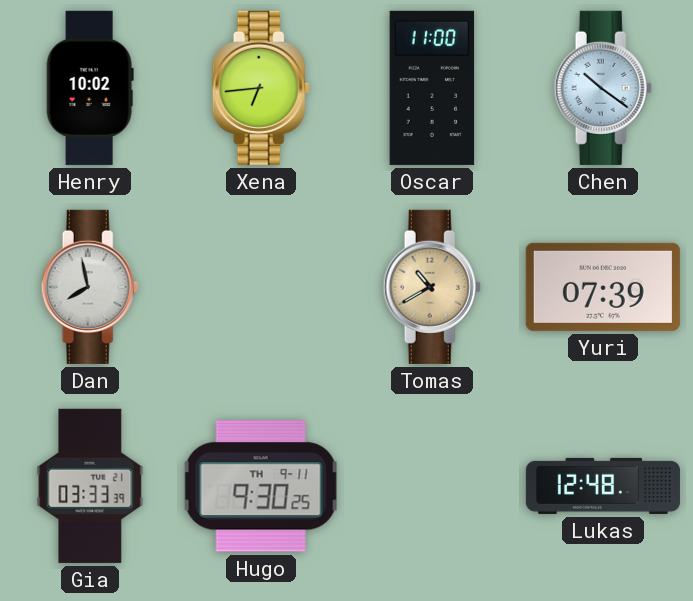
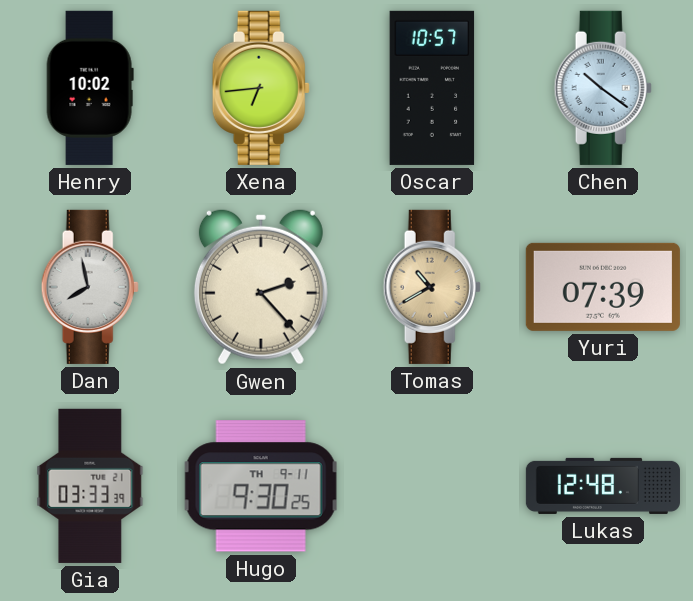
Oscar: 11:00 -> 10:57
Gwen: none -> 2:23
